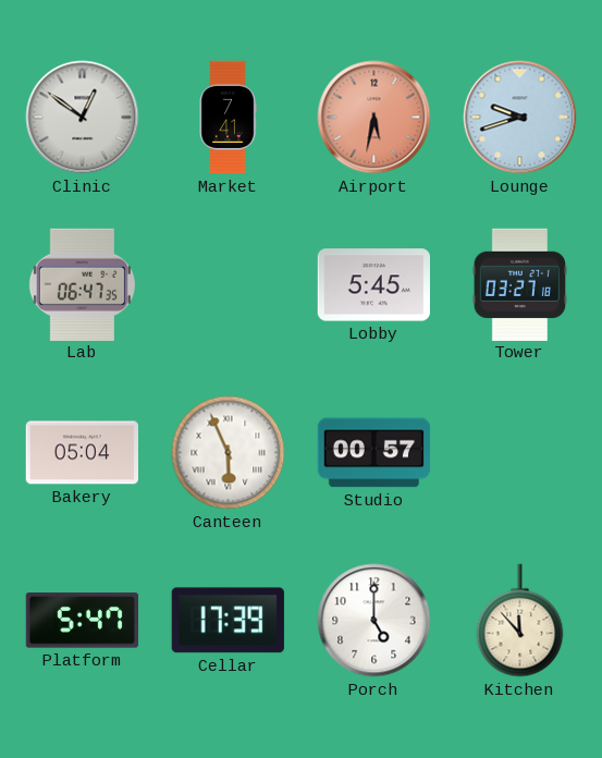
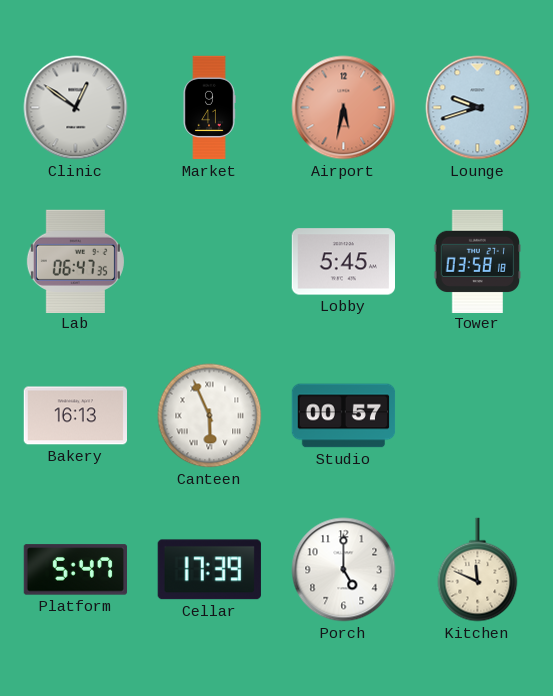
Market: 7:41 -> 9:41
Tower: 03:27 -> 03:58
Bakery: 05:04 -> 16:13
Kitchen: 11:53 -> 11:49
